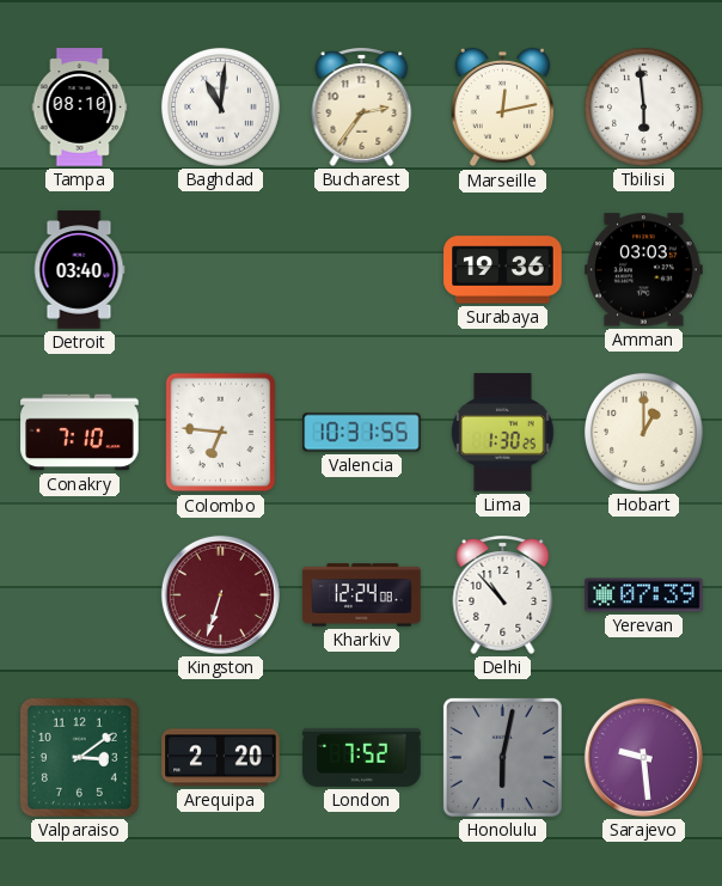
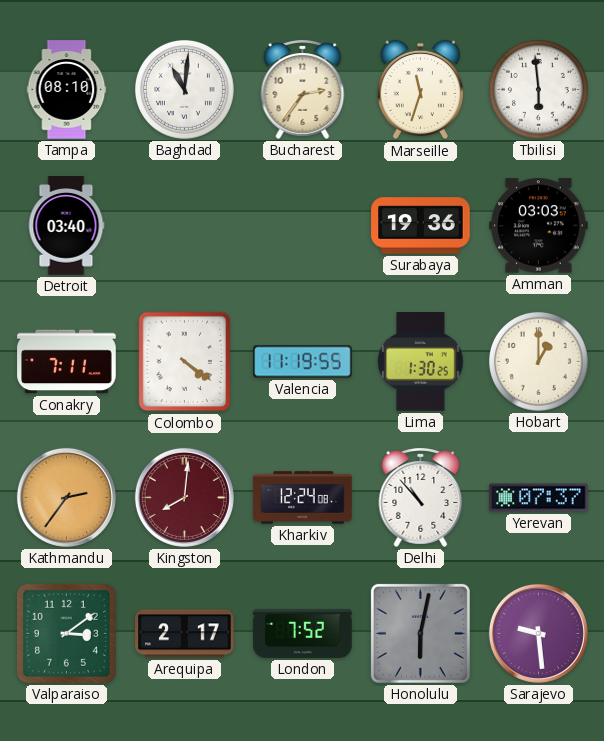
Marseille: 12:13 -> 11:33
Conakry: 7:10 -> 7:11
Colombo: 6:46 -> 4:21
Valencia: 10:31 -> 11:19
Kathmandu: none -> 2:36
Kingston: 6:33 -> 8:01
Yerevan: 07:39 -> 07:37
Arequipa: 2:20 -> 2:17
